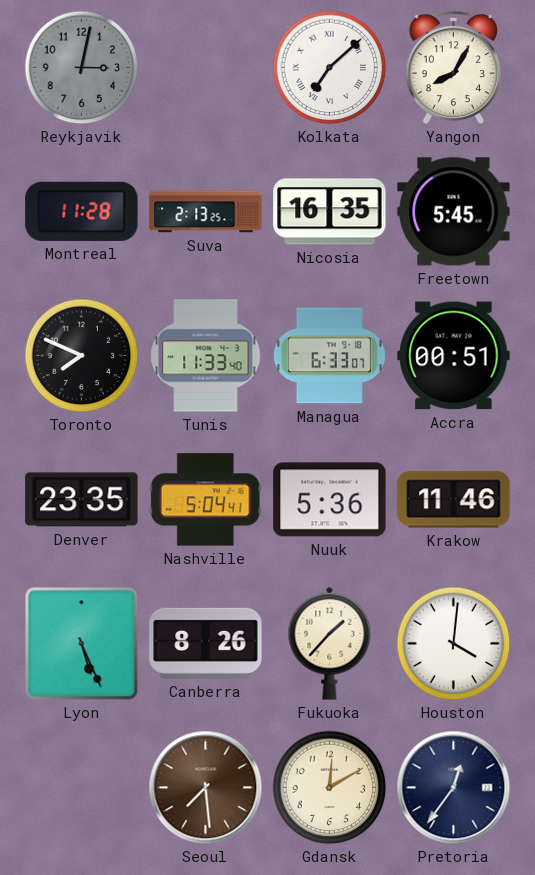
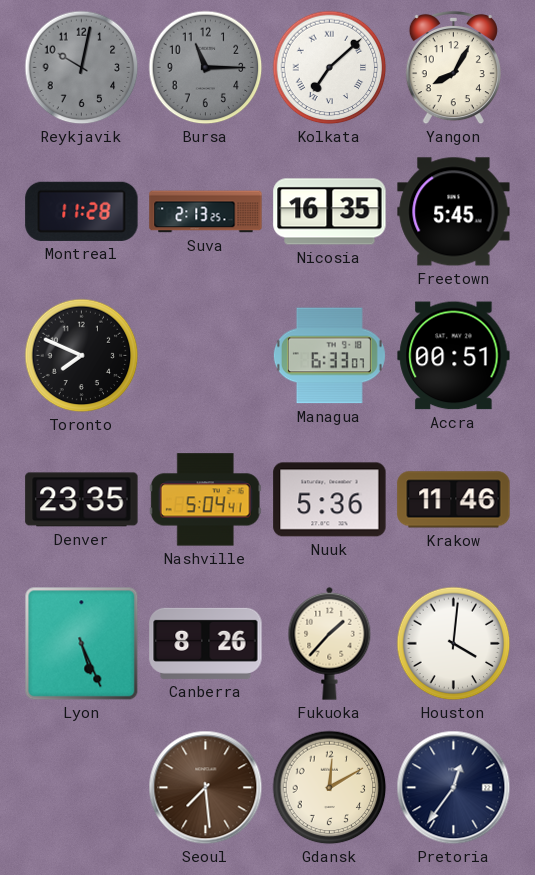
Reykjavik: 3:02 -> 10:02
Bursa: none -> 11:15
Tunis: 11:33 -> none
